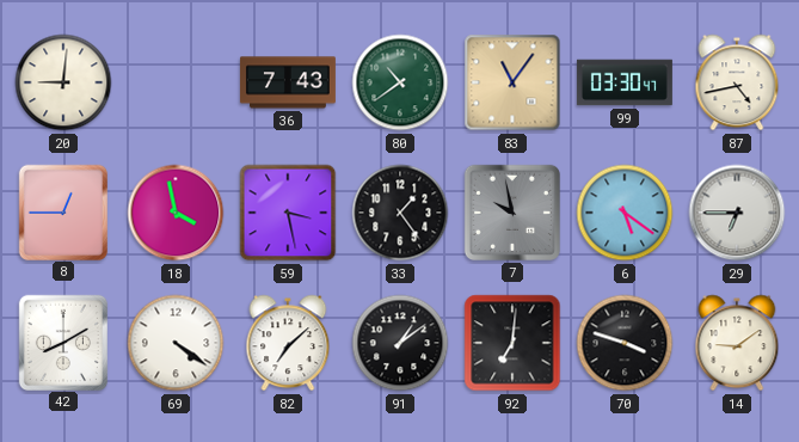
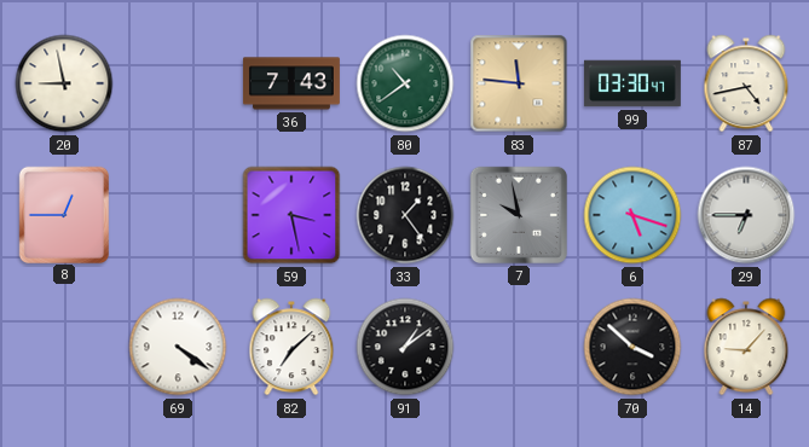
20: 9:01 -> 8:58
83: 11:06 -> 11:46
18: 3:58 -> none
6: 5:21 -> 5:18
42: 8:10 -> none
92: 7:01 -> none
70: 3:48 -> 3:52
14: 9:09 -> 9:07
